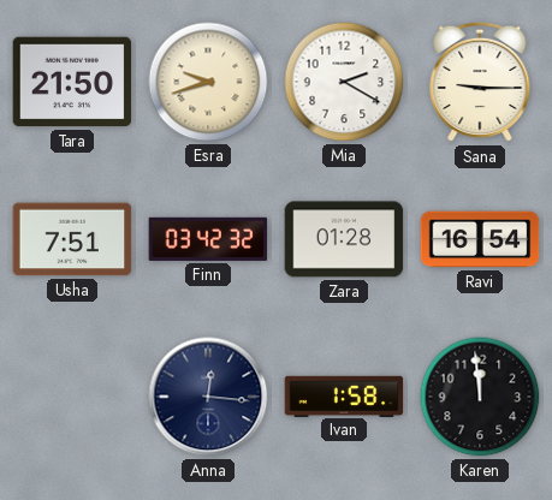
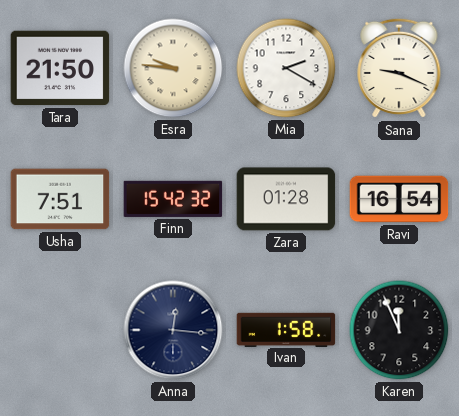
Esra: 9:42 -> 9:46
Sana: 9:15 -> 9:19
Finn: 03:42 -> 15:42
Karen: 11:59 -> 11:56
